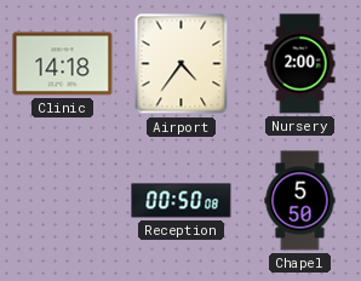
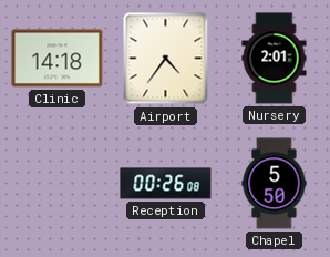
Nursery: 2:00 -> 2:01
Reception: 00:50 -> 00:26
